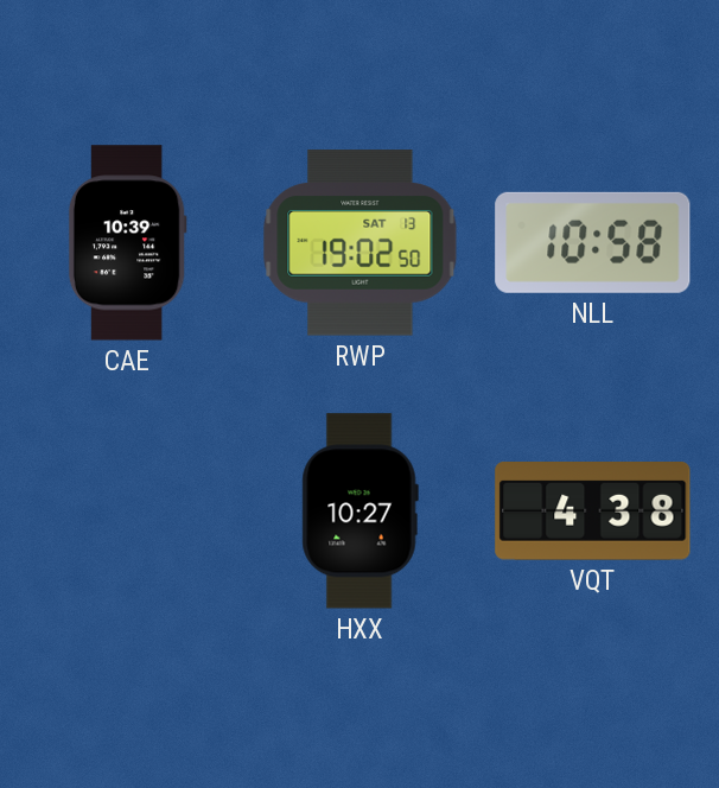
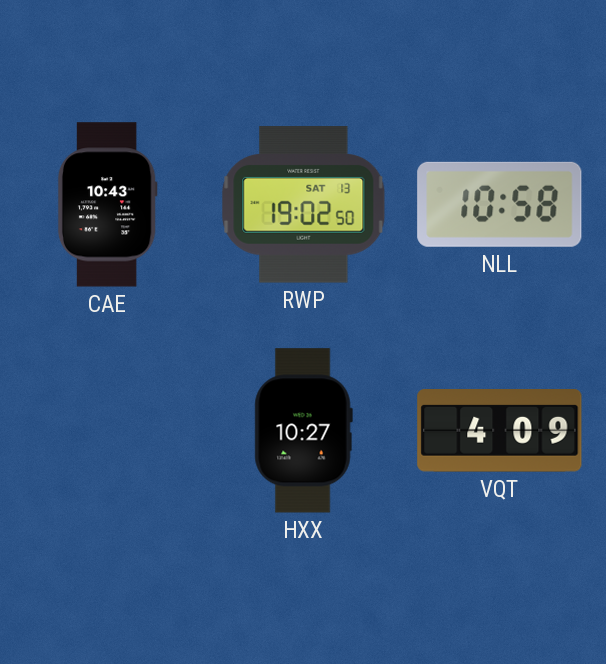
CAE: 10:39 -> 10:43
VQT: 4:38 -> 4:09
